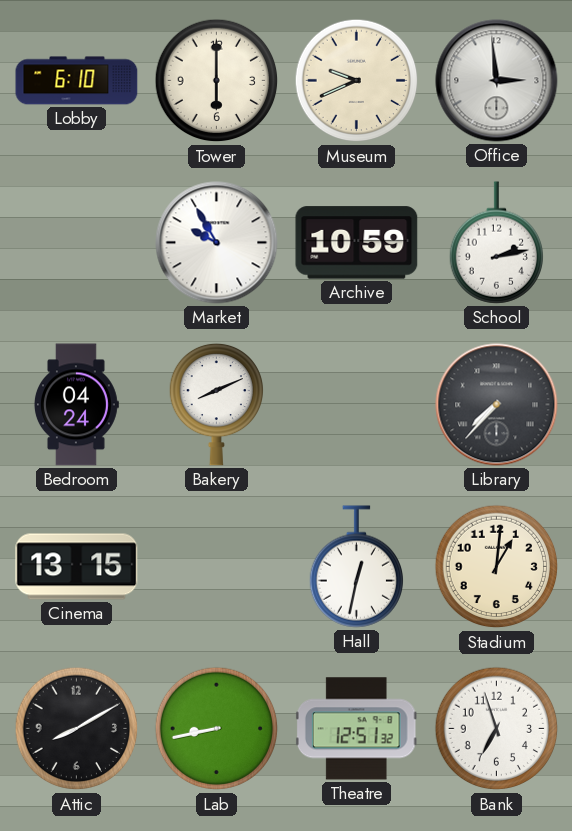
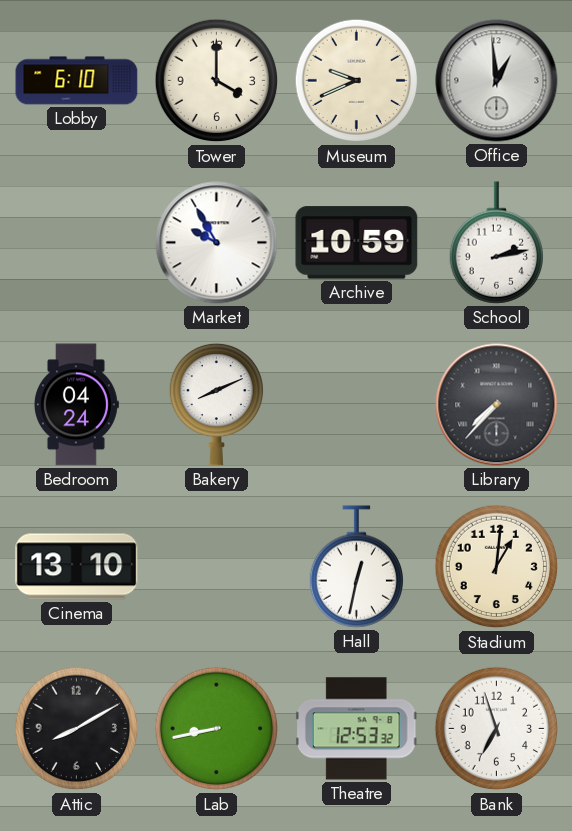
Tower: 6:00 -> 4:00
Office: 2:59 -> 12:59
Cinema: 13:15 -> 13:10
Theatre: 12:51 -> 12:53
